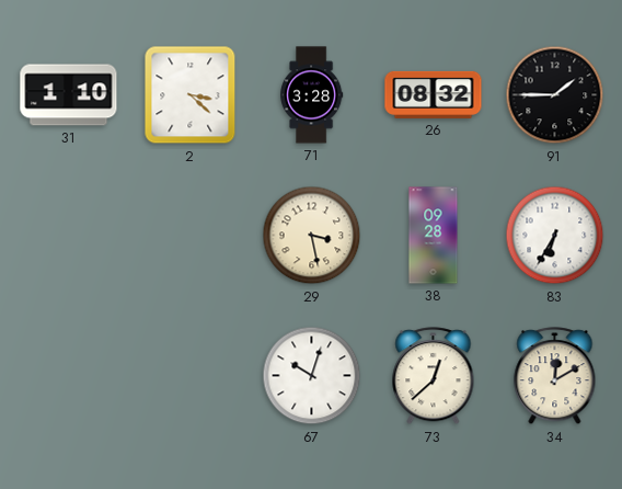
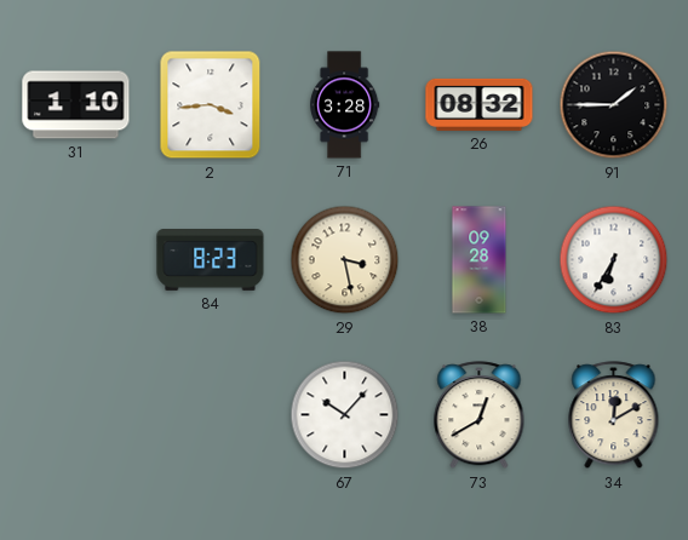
2: 3:22 -> 3:44
84: none -> 8:23
67: 10:03 -> 10:07
73: 12:38 -> 12:40
